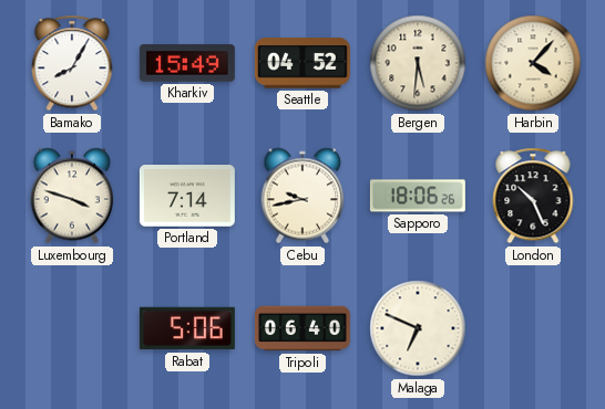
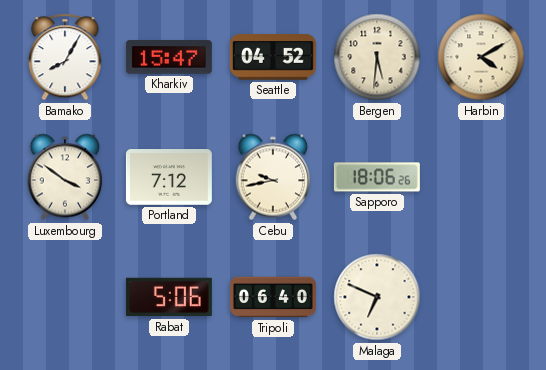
Kharkiv: 15:49 -> 15:47
Harbin: 4:07 -> 4:10
Luxembourg: 3:48 -> 3:51
Portland: 7:14 -> 7:12
London: 10:26 -> none
